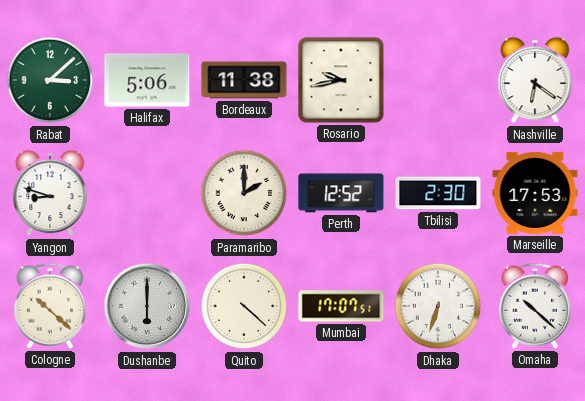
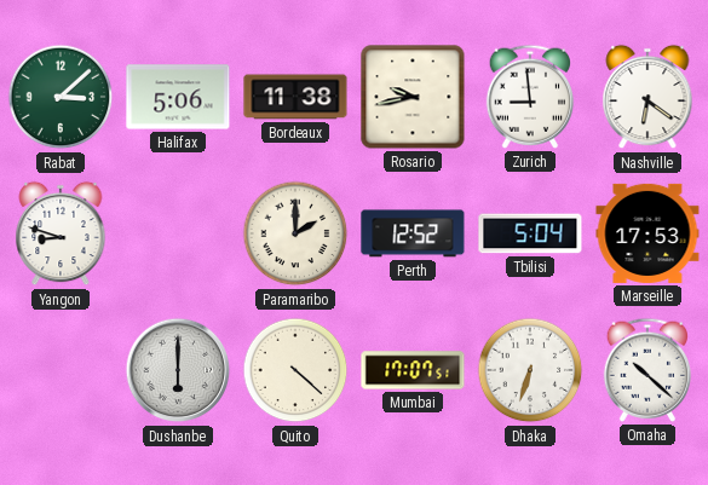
Zurich: none -> 8:59
Tbilisi: 2:30 -> 5:04
Cologne: 10:22 -> none
